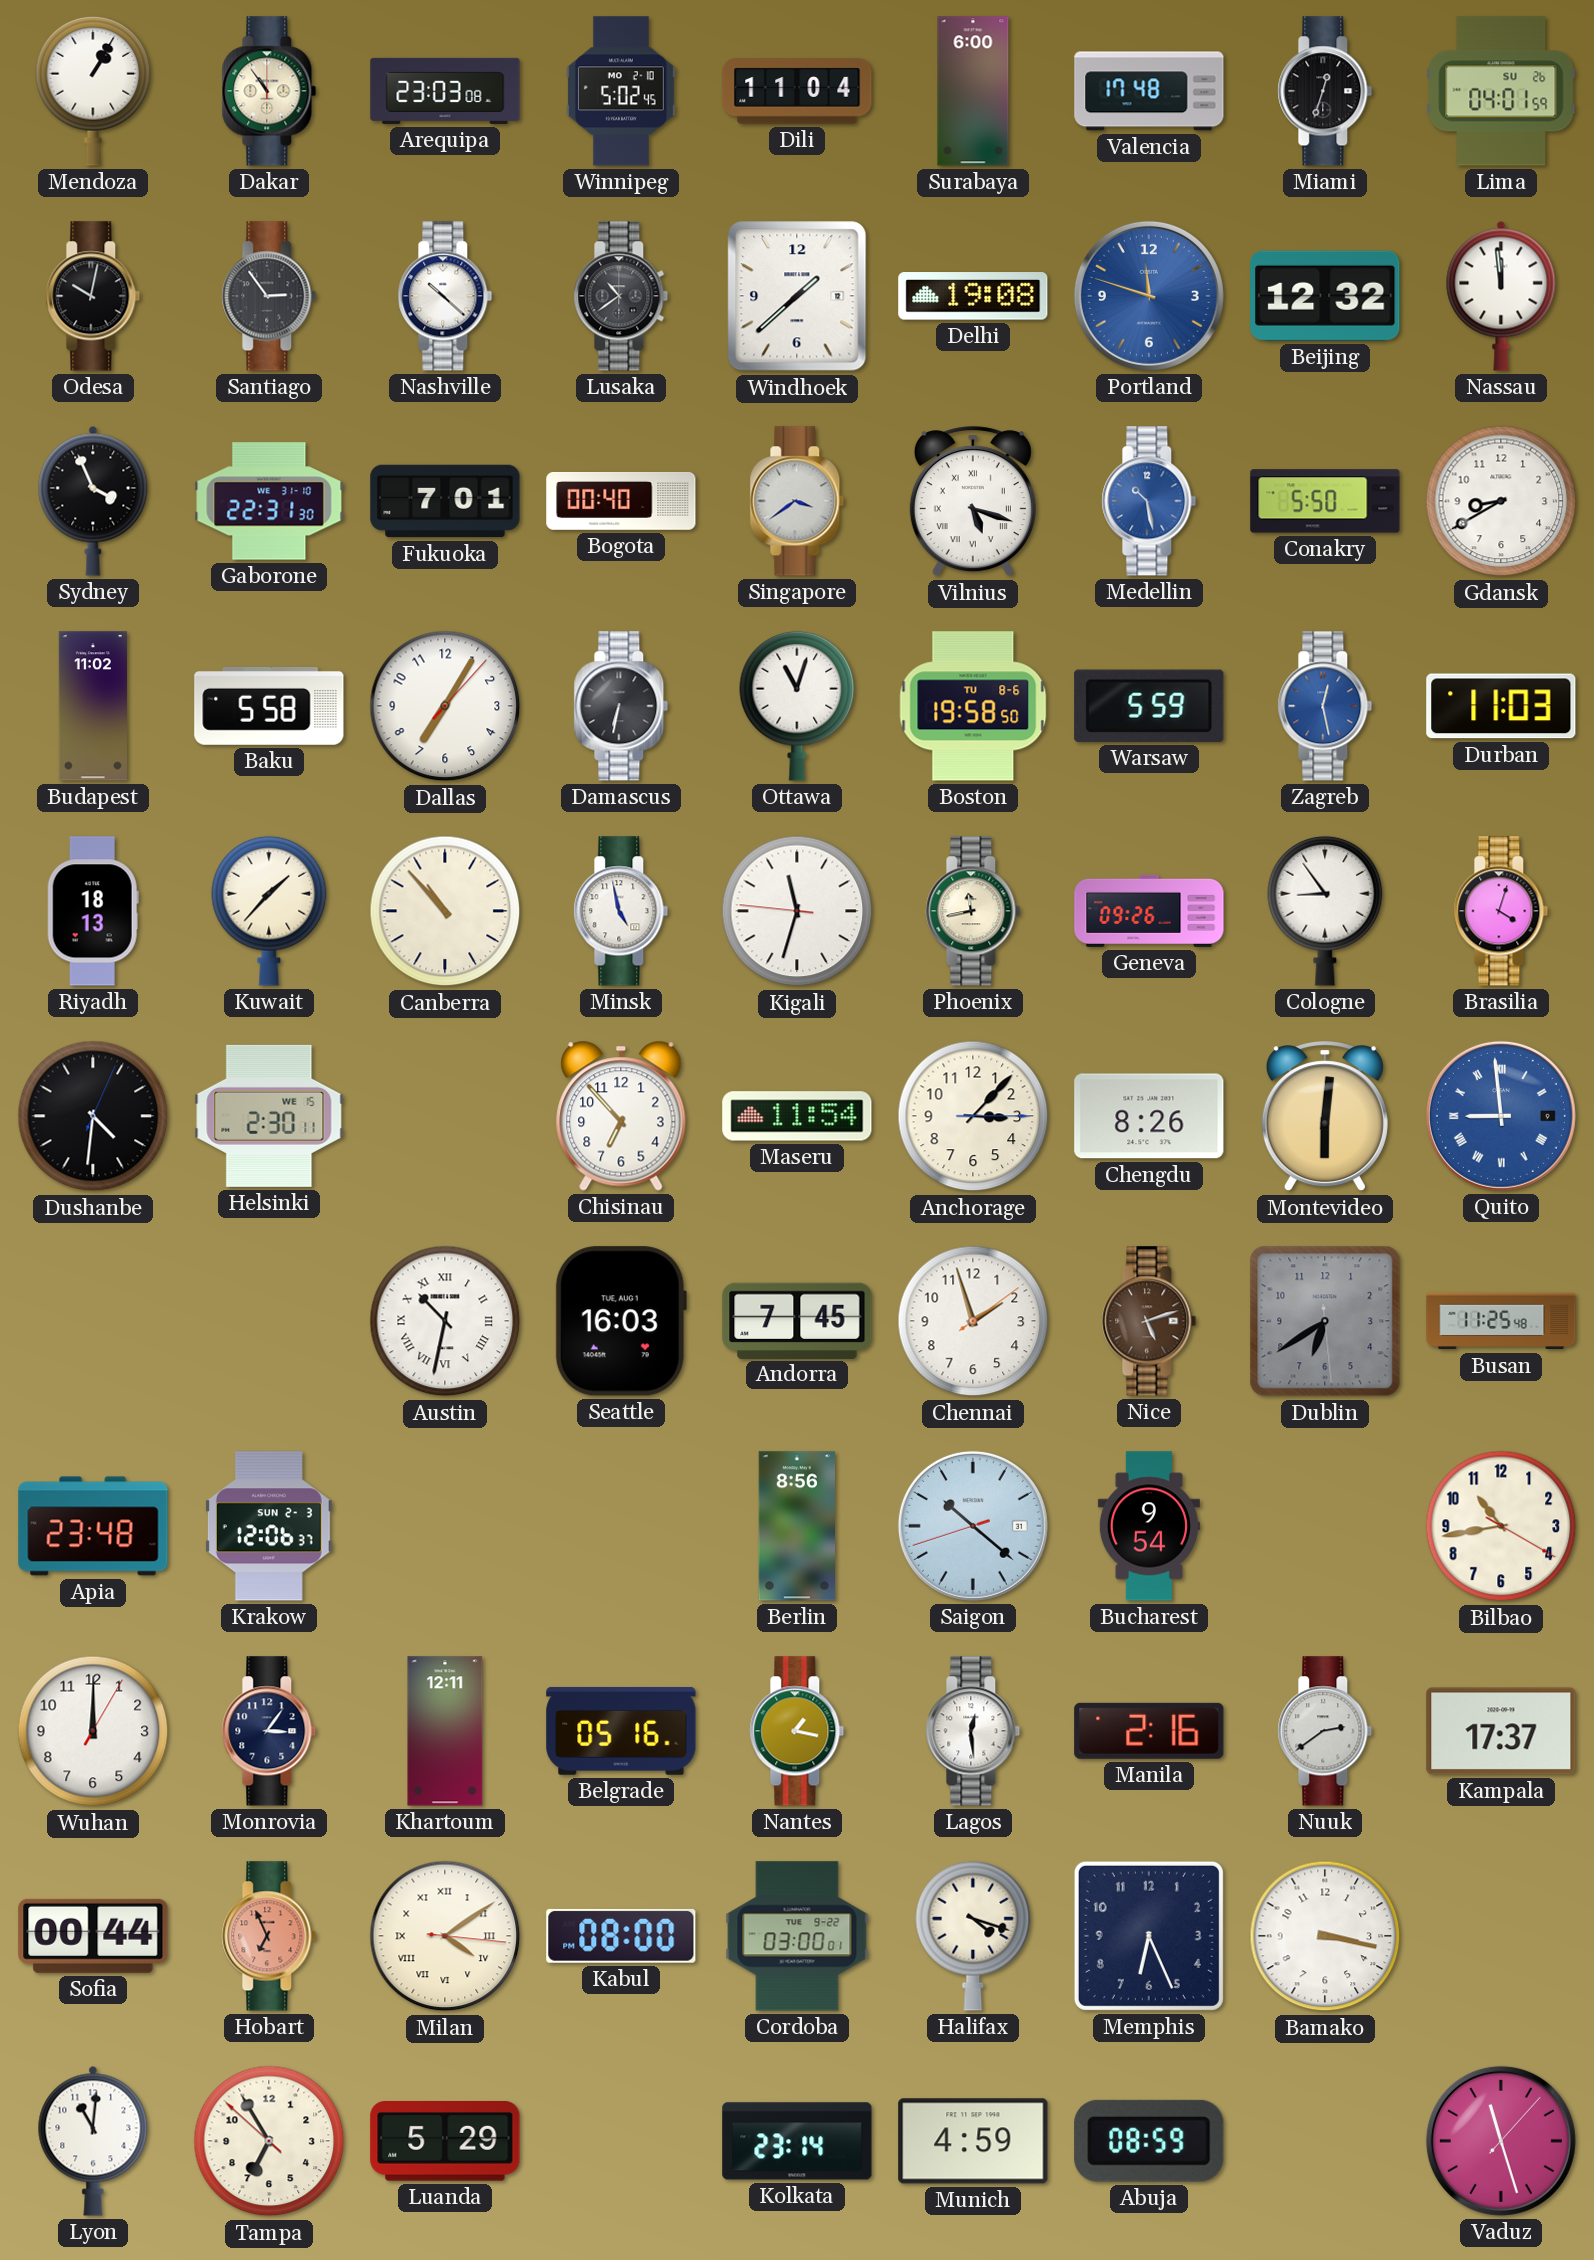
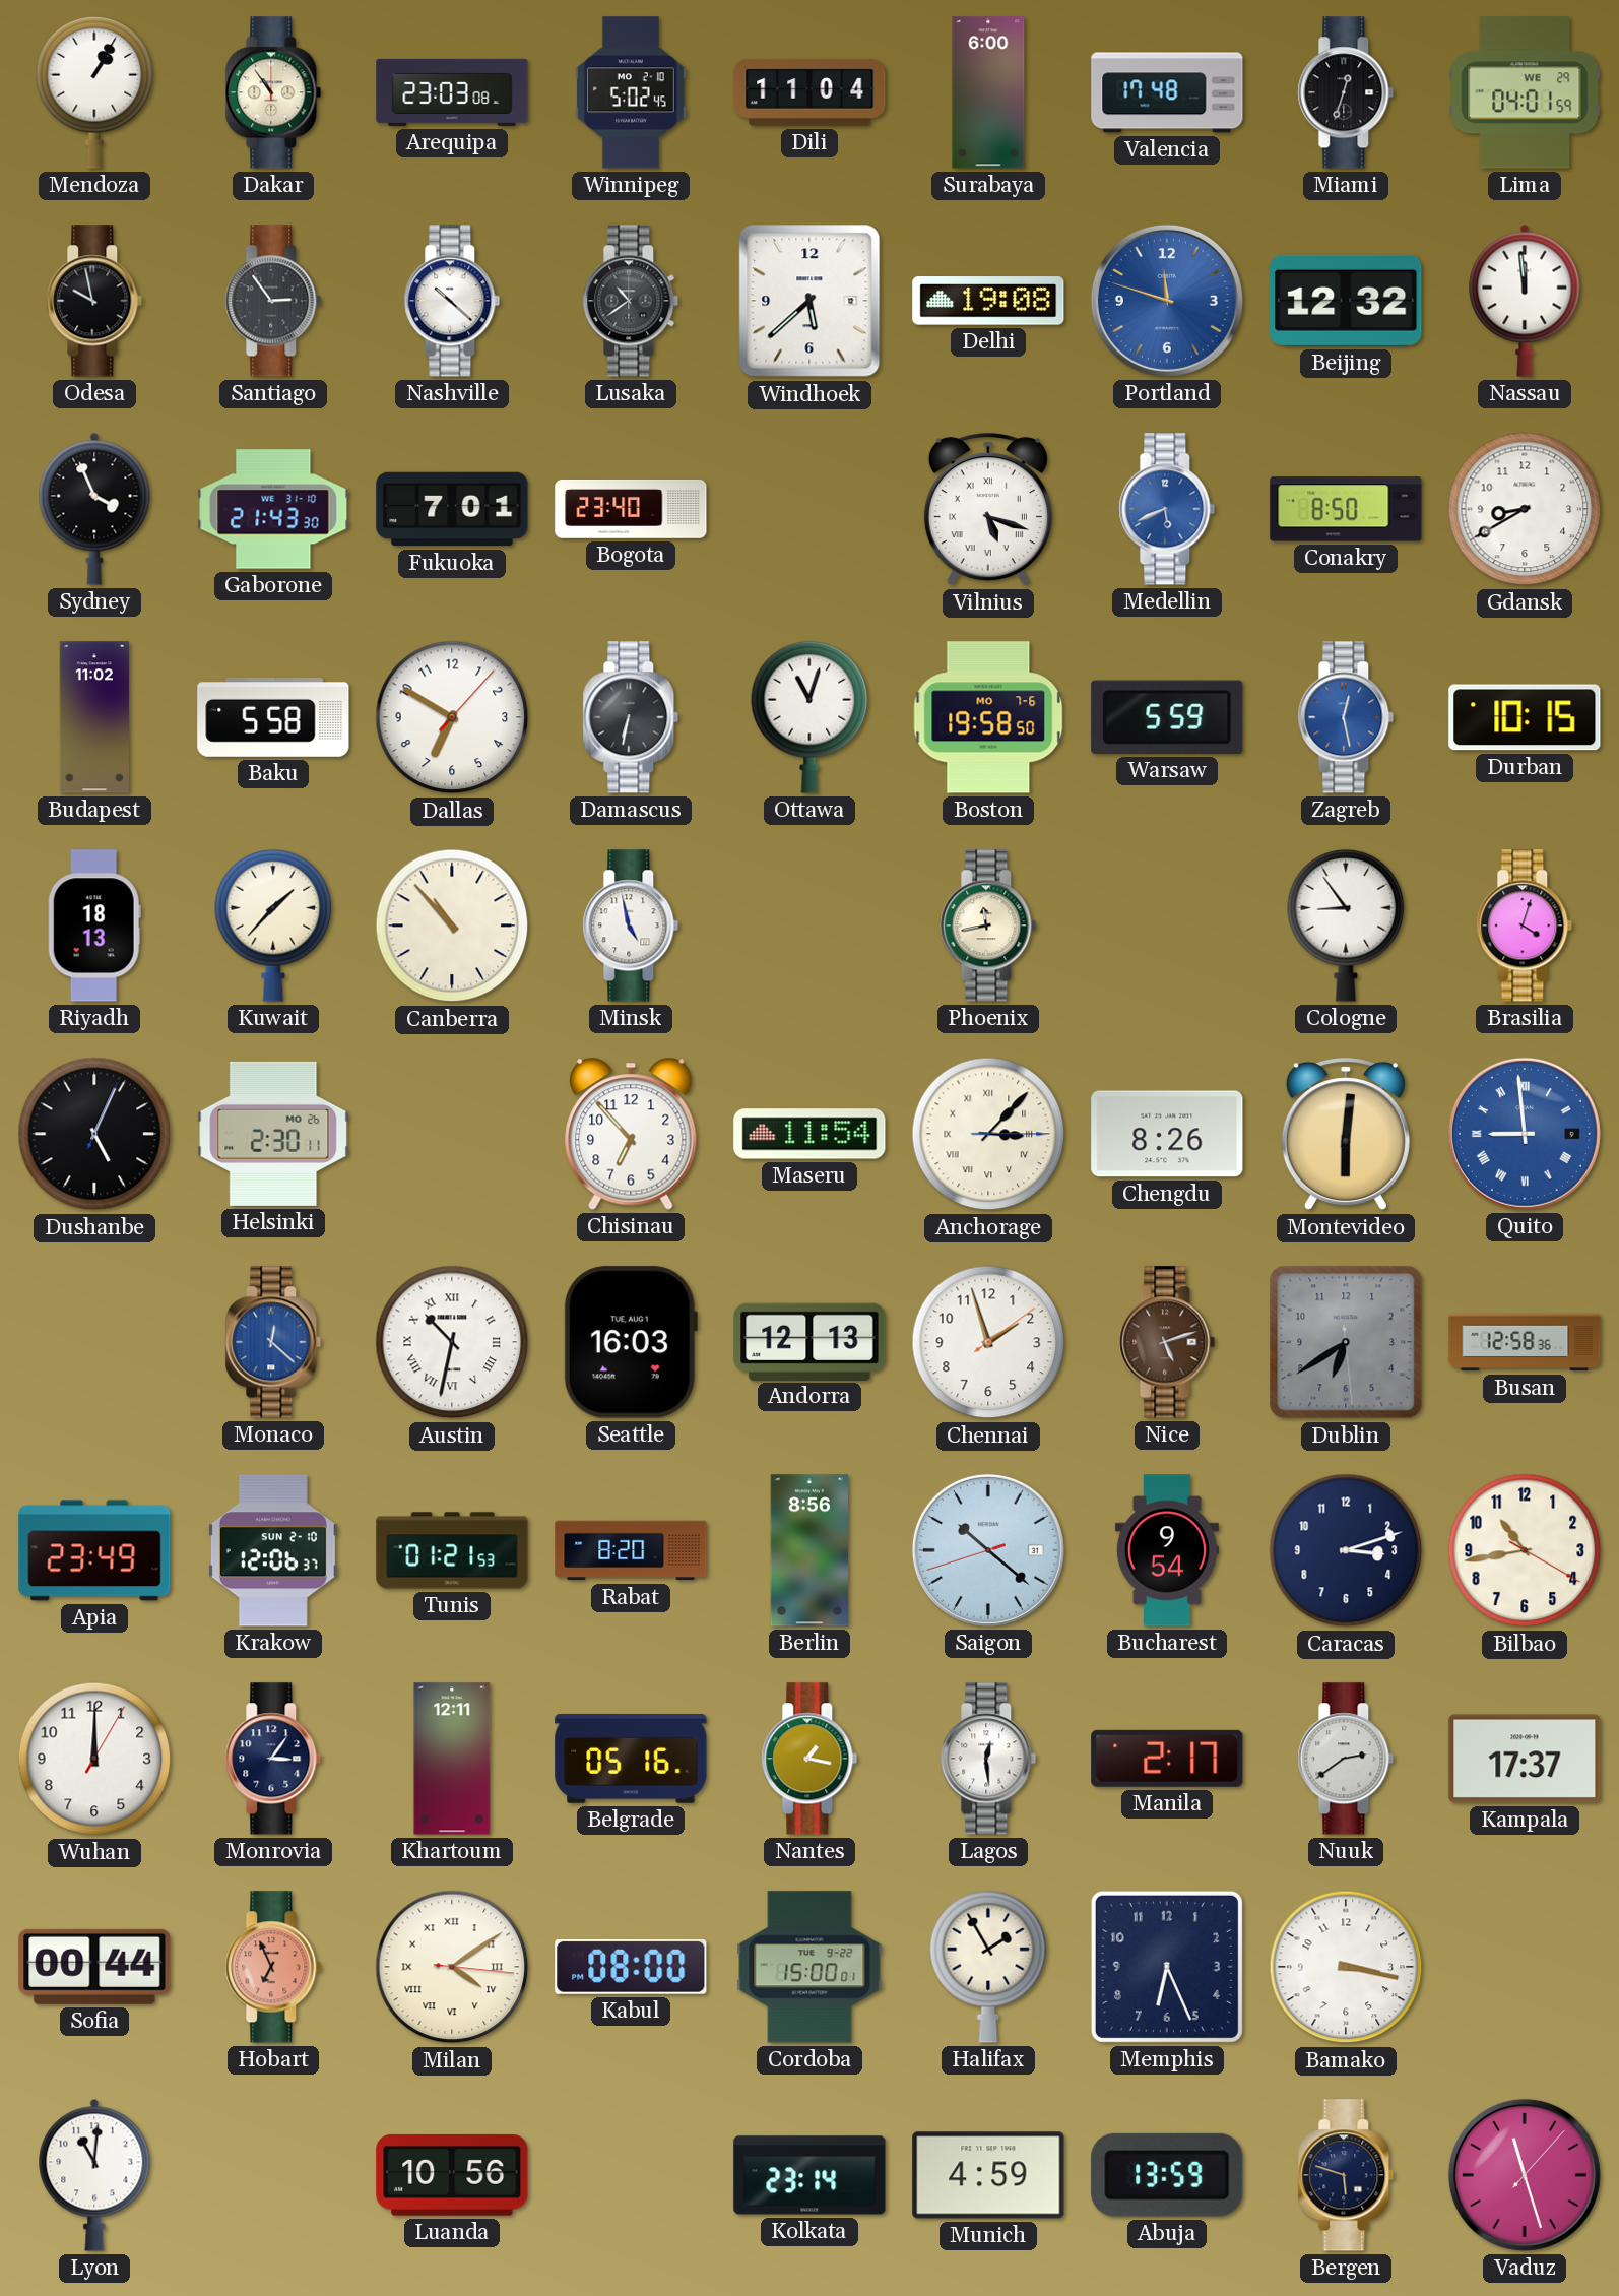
Lima date: SU 26 -> WE 29
Odesa: 10:02 -> 9:58
Windhoek: 1:38 -> 5:38
Gaborone: 22:31 -> 21:43
Bogota: 00:40 -> 23:40
Singapore: 3:39 -> none
Medellin: 10:28 -> 5:41
Conakry: 5:50 -> 8:50
Dallas: 7:05 -> 6:50
Boston date: TU 8-6 -> MO 7-6
Durban: 11:03 -> 10:15
Kigali: 11:32 -> none
Geneva: 09:26 -> none
Dushanbe: 4:31 -> 5:04
Helsinki date: WE 15 -> MO 26
Anchorage numerals: Arabic -> Roman
Monaco: none -> 12:22
Andorra: 7:45 -> 12:13
Busan: 11:25 -> 12:58
Apia: 23:48 -> 23:49
Krakow date: SUN 2-3 -> SUN 2-10
Tunis: none -> 01:21
Rabat: none -> 8:20
Caracas: none -> 3:12
Manila: 2:16 -> 2:17
Cordoba: 03:00 -> 15:00
Halifax: 4:18 -> 1:55
Tampa: 6:54 -> none
Luanda: 5:29 -> 10:56
Abuja: 08:59 -> 13:59
Bergen: none -> 5:48
